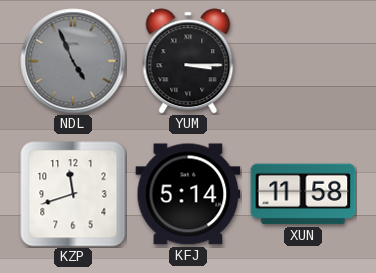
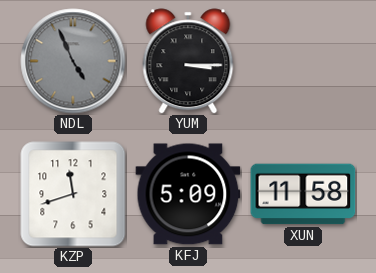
KFJ: 5:14 -> 5:09
